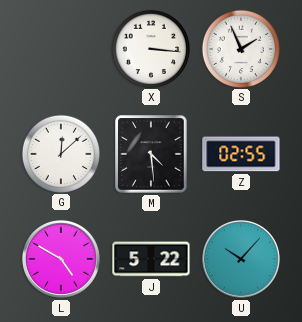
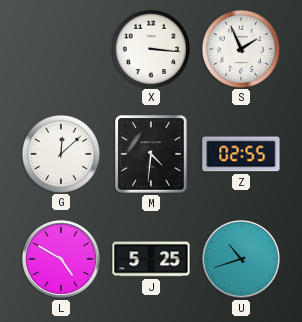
M: 4:29 -> 4:31
J: 5:22 -> 5:25
U: 10:07 -> 10:42
